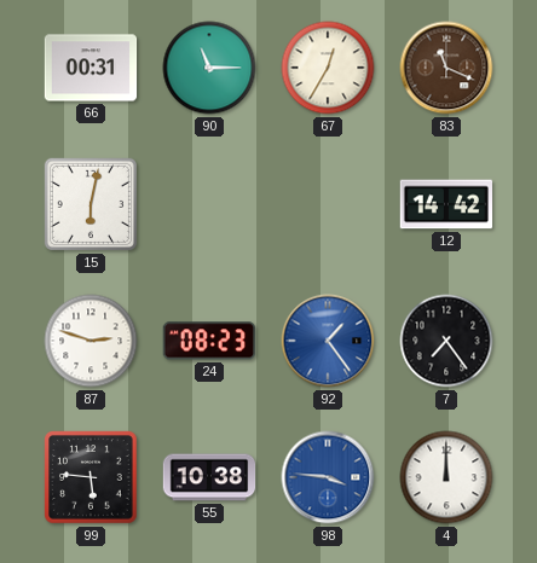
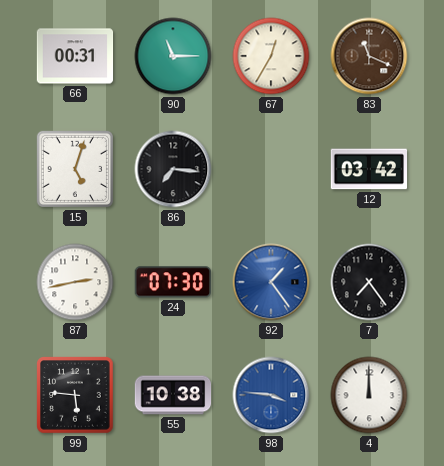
15: 6:02 -> 5:03
86: none -> 7:16
12: 14:42 -> 03:42
87: 2:48 -> 2:43
24: 08:23 -> 07:30
